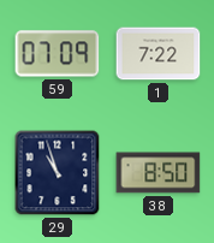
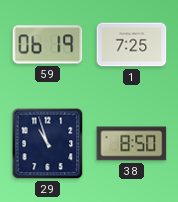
59: 07:09 -> 06:19
1: 7:22 -> 7:25
